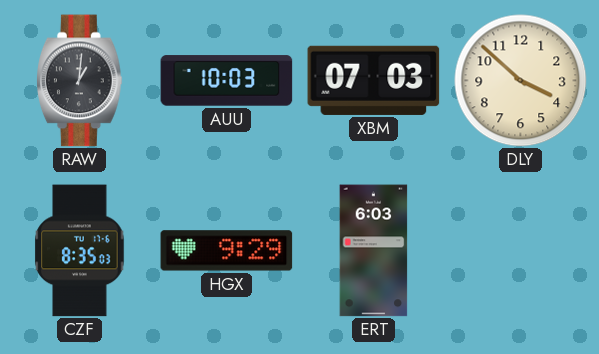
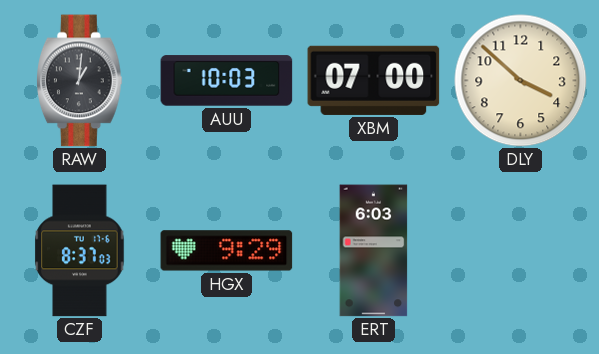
XBM: 07:03 -> 07:00
CZF: 8:35 -> 8:37
